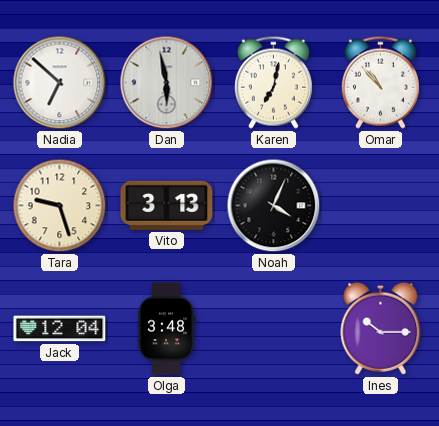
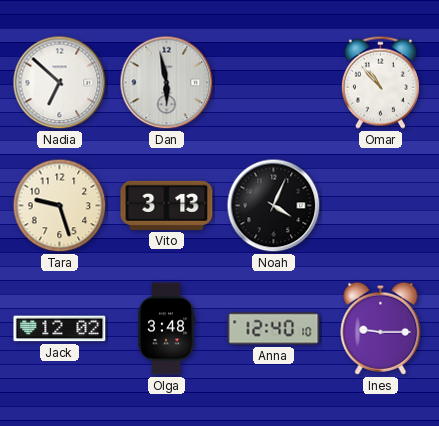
Karen: 7:02 -> none
Jack: 12:04 -> 12:02
Anna: none -> 12:40
Ines: 10:15 -> 9:15
